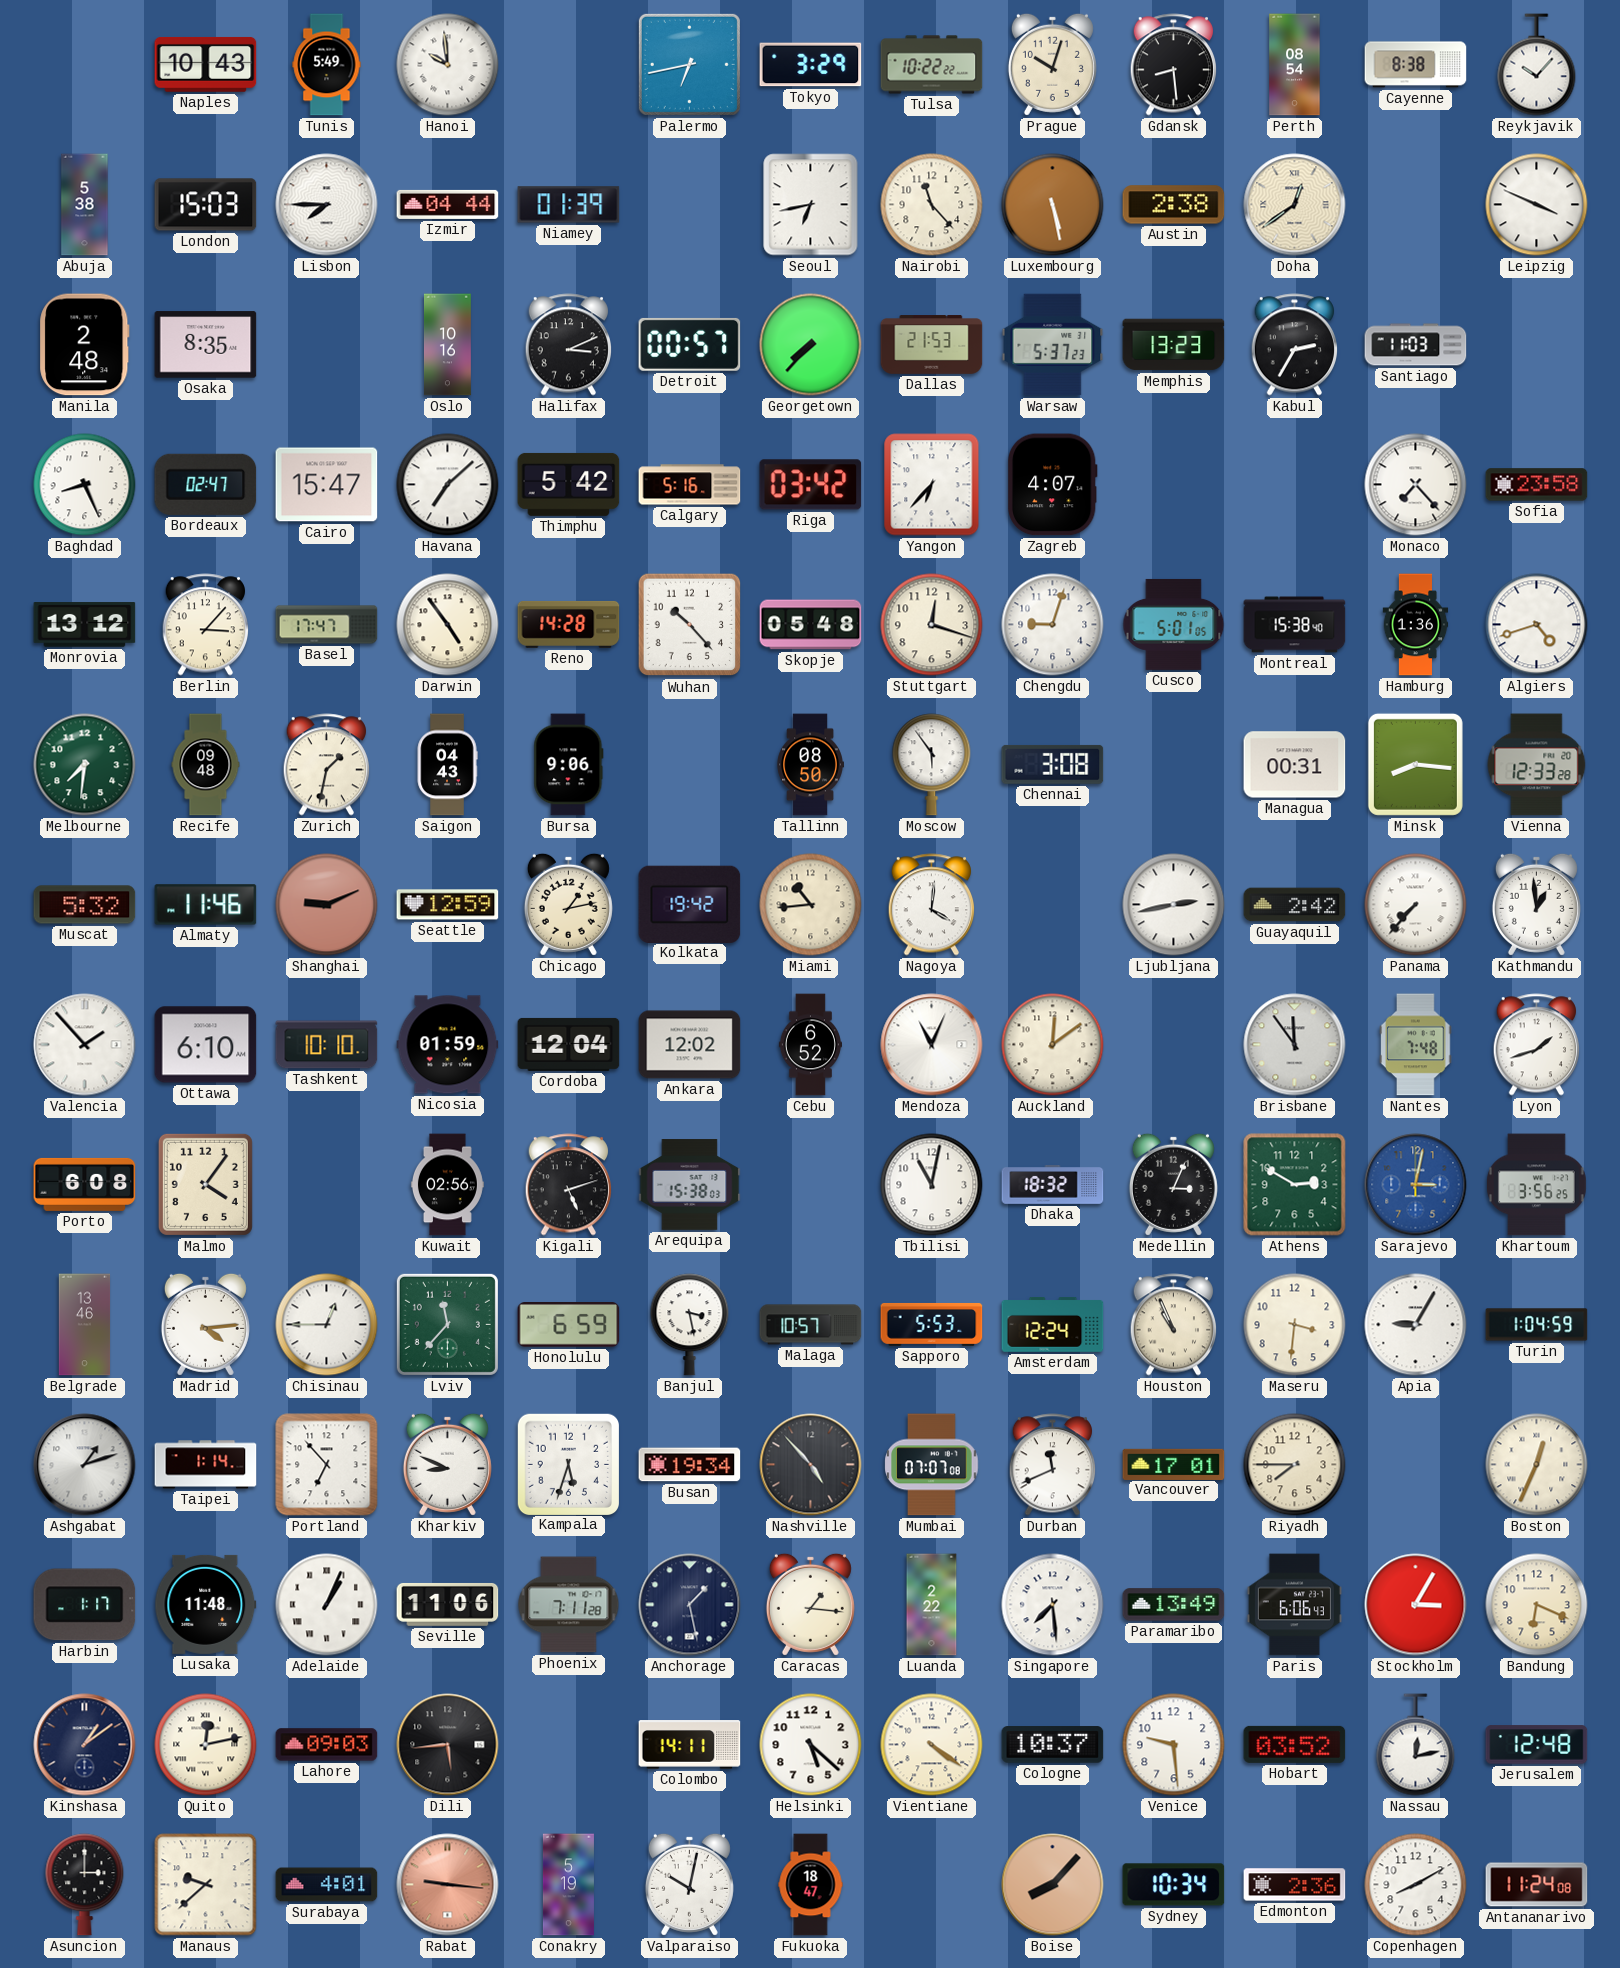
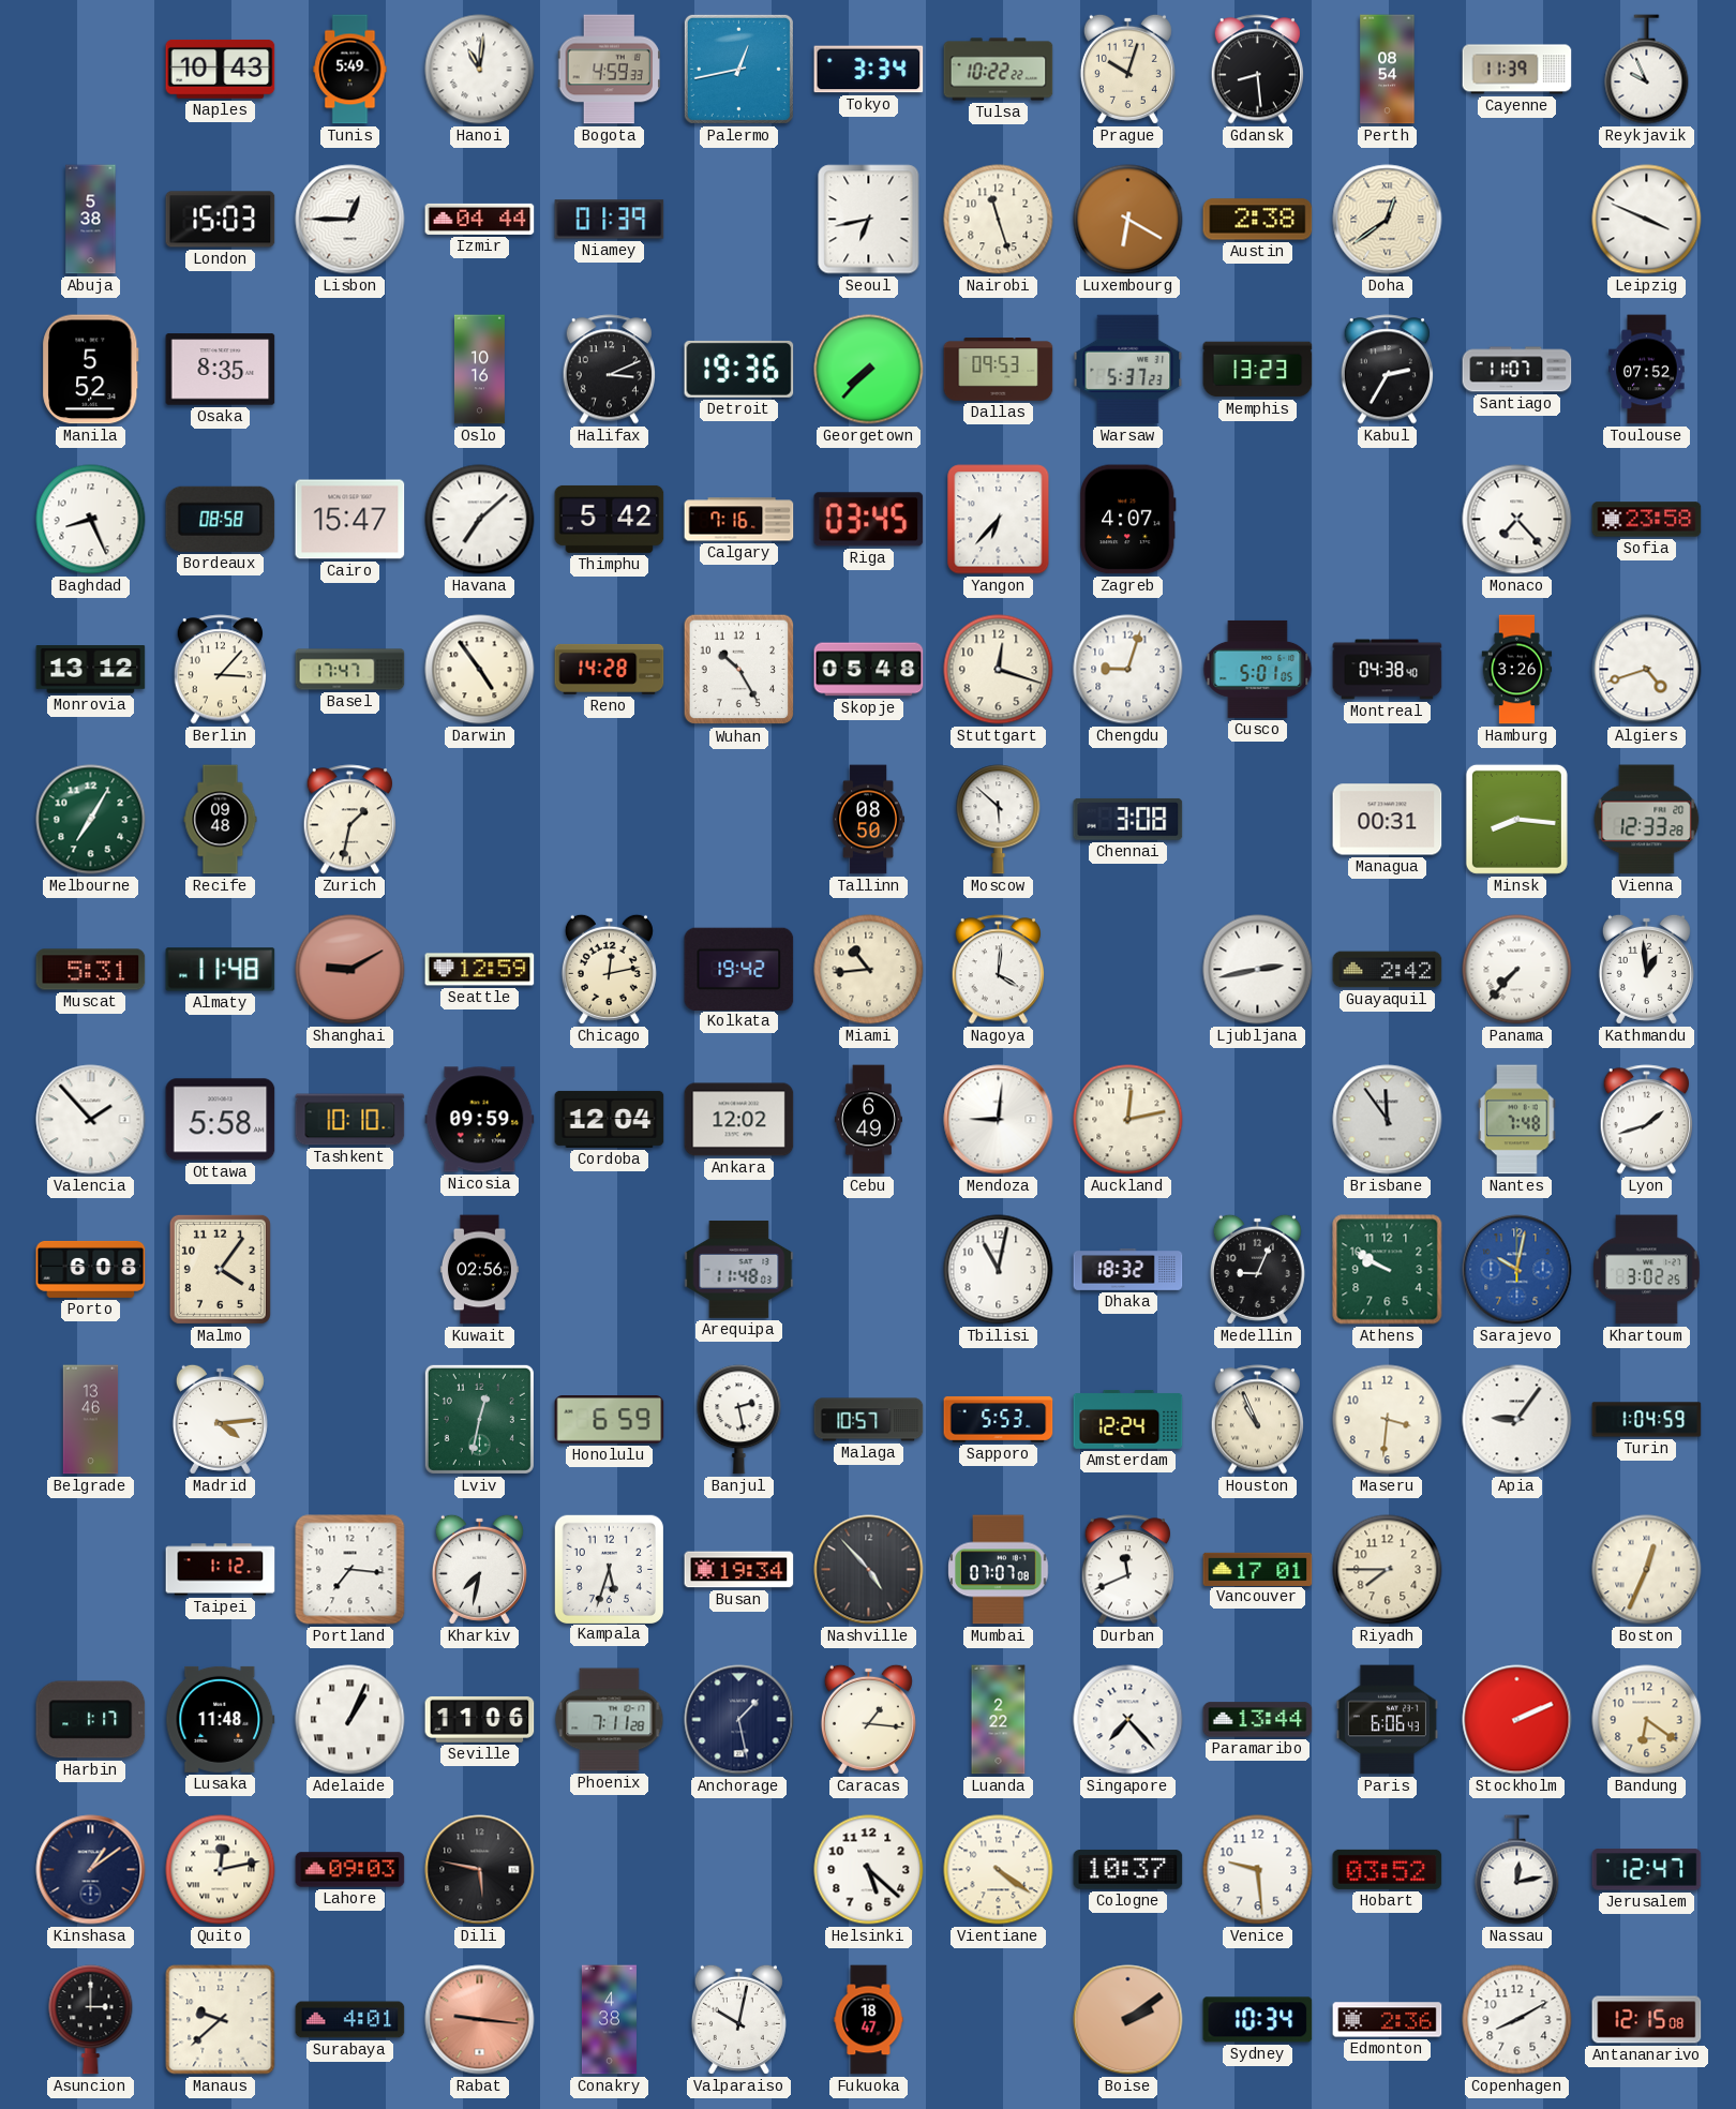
Hanoi: 9:59 -> 11:01
Bogota: none -> 4:59
Palermo: 6:43 -> 12:43
Tokyo: 3:29 -> 3:34
Cayenne: 8:38 -> 11:39
Reykjavik: 10:07 -> 9:56
Lisbon: 7:45 -> 12:45
Nairobi: 11:23 -> 11:27
Luxembourg: 5:28 -> 6:20
Manila: 2:48 -> 5:52
Detroit: 00:57 -> 19:36
Dallas: 21:53 -> 09:53
Santiago: 11:03 -> 11:07
Toulouse: none -> 07:52
Bordeaux: 02:47 -> 08:58
Calgary: 5:16 -> 7:16
Riga: 03:42 -> 03:45
Wuhan: 10:23 -> 10:25
Montreal: 15:38 -> 04:38
Hamburg: 1:36 -> 3:26
Melbourne: 7:31 -> 7:05
Saigon: 04:43 -> none
Bursa: 9:06 -> none
Moscow: 5:54 -> 5:52
Muscat: 5:32 -> 5:31
Almaty: 11:46 -> 11:48
Shanghai: 9:11 -> 9:10
Chicago: 1:13 -> 12:13
Ottawa: 6:10 -> 5:58
Nicosia: 01:59 -> 09:59
Cebu: 6:52 -> 6:49
Mendoza: 11:04 -> 9:01
Auckland: 12:09 -> 12:13
Kigali: 5:12 -> none
Arequipa: 15:38 -> 11:48
Medellin: 3:04 -> 9:04
Athens: 2:50 -> 9:50
Sarajevo: 3:02 -> 10:02
Khartoum: 3:56 -> 3:02
Chisinau: 12:45 -> none
Lviv: 11:37 -> 12:32
Banjul: 3:28 -> 2:28
Apia: 9:05 -> 9:06
Ashgabat: 1:12 -> none
Taipei: 1:14 -> 1:12
Portland: 6:53 -> 7:16
Kharkiv: 8:49 -> 7:32
Singapore: 7:29 -> 7:23
Paramaribo: 13:49 -> 13:44
Stockholm: 3:05 -> 2:11
Bandung: 6:19 -> 6:21
Dili: 5:44 -> 5:47
Colombo: 14:11 -> none
Jerusalem: 12:48 -> 12:47
Conakry: 5:19 -> 4:38
Boise: 8:07 -> 2:09
Antananarivo: 11:24 -> 12:15
